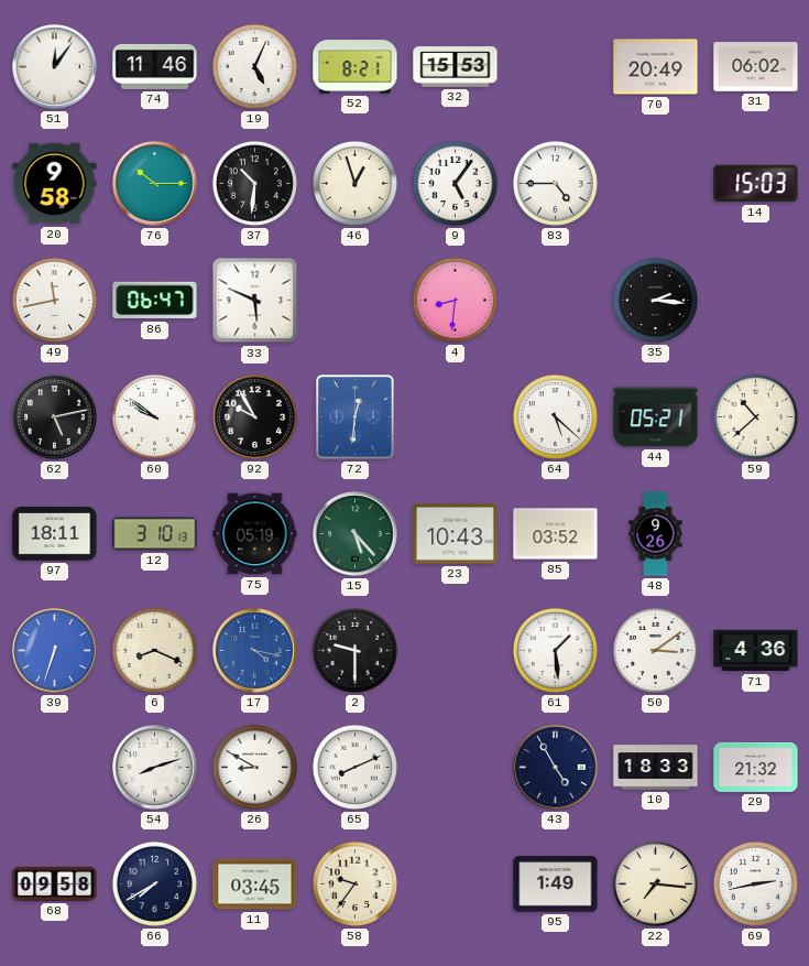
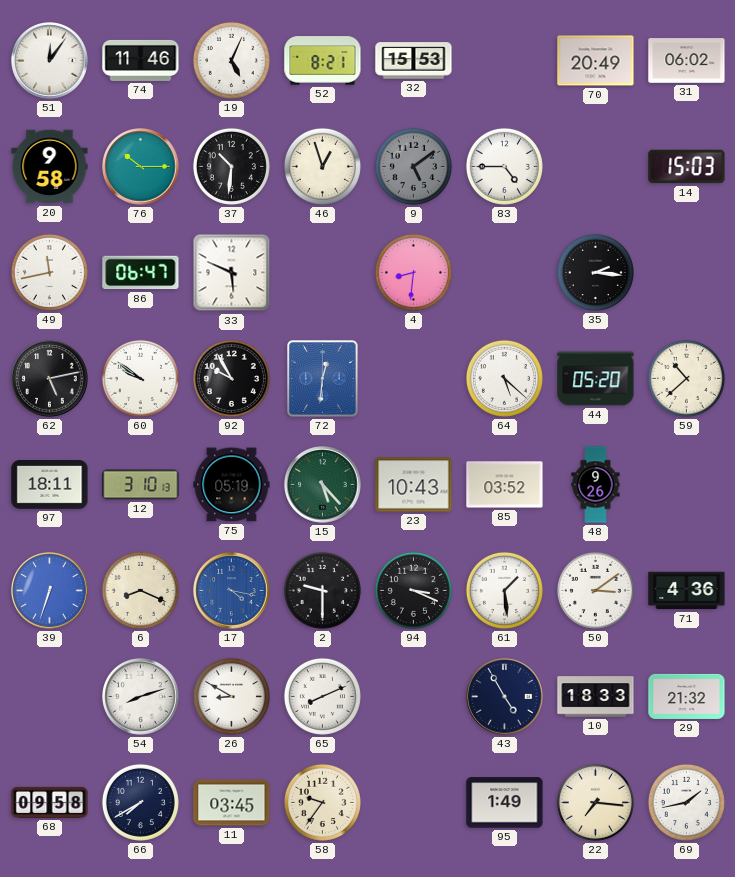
9: 5:06 -> 5:09
9 dial: white -> grey
44: 05:21 -> 05:20
94: none -> 3:19
69: 2:43 -> 1:43
